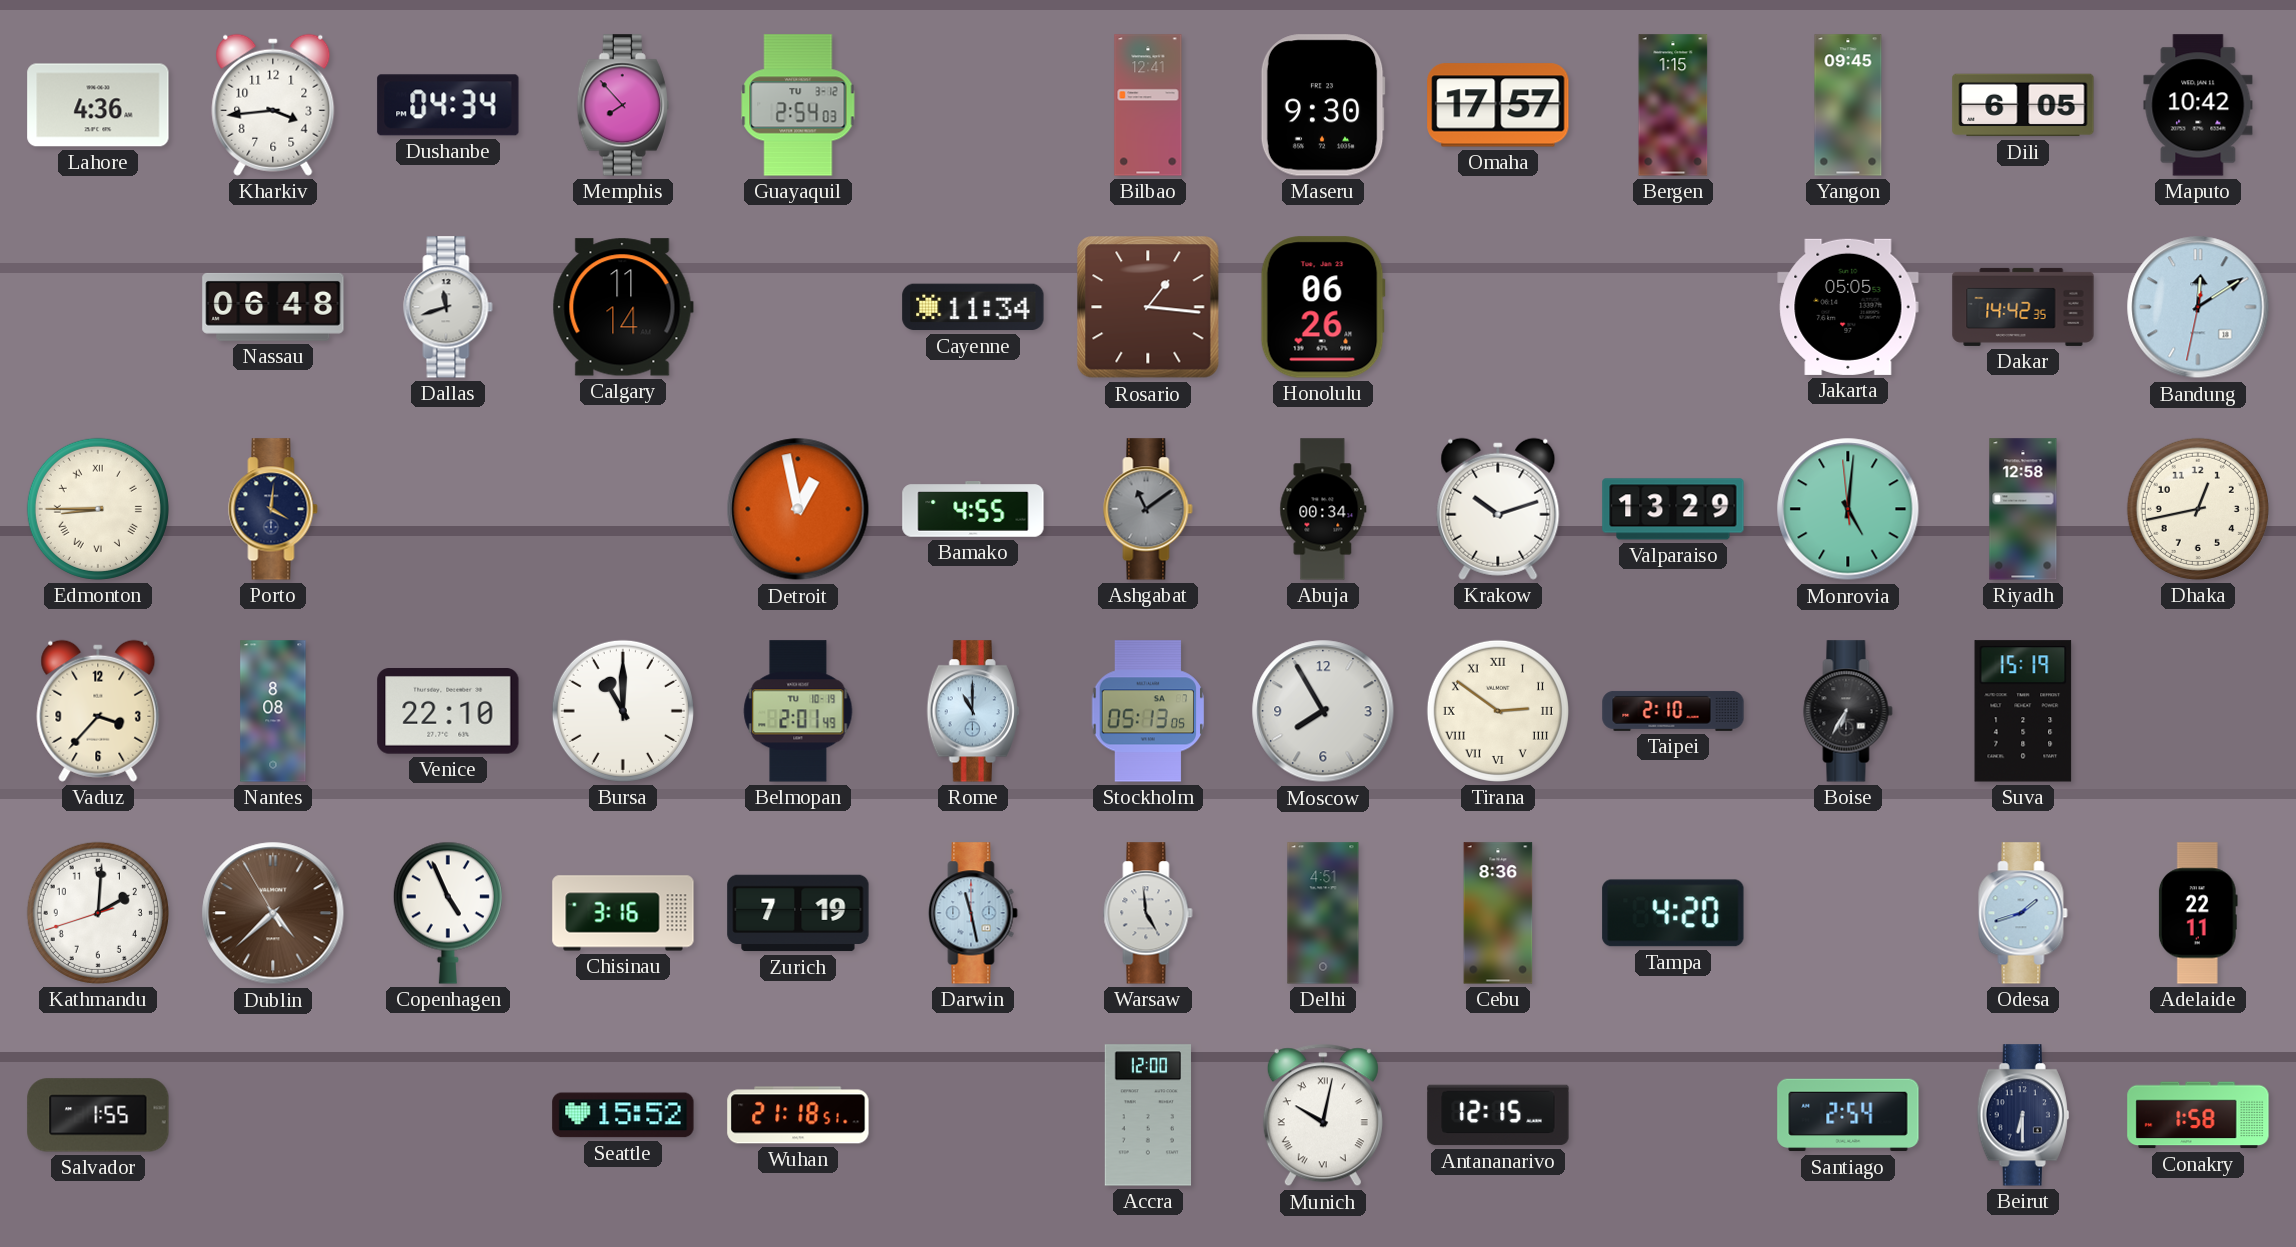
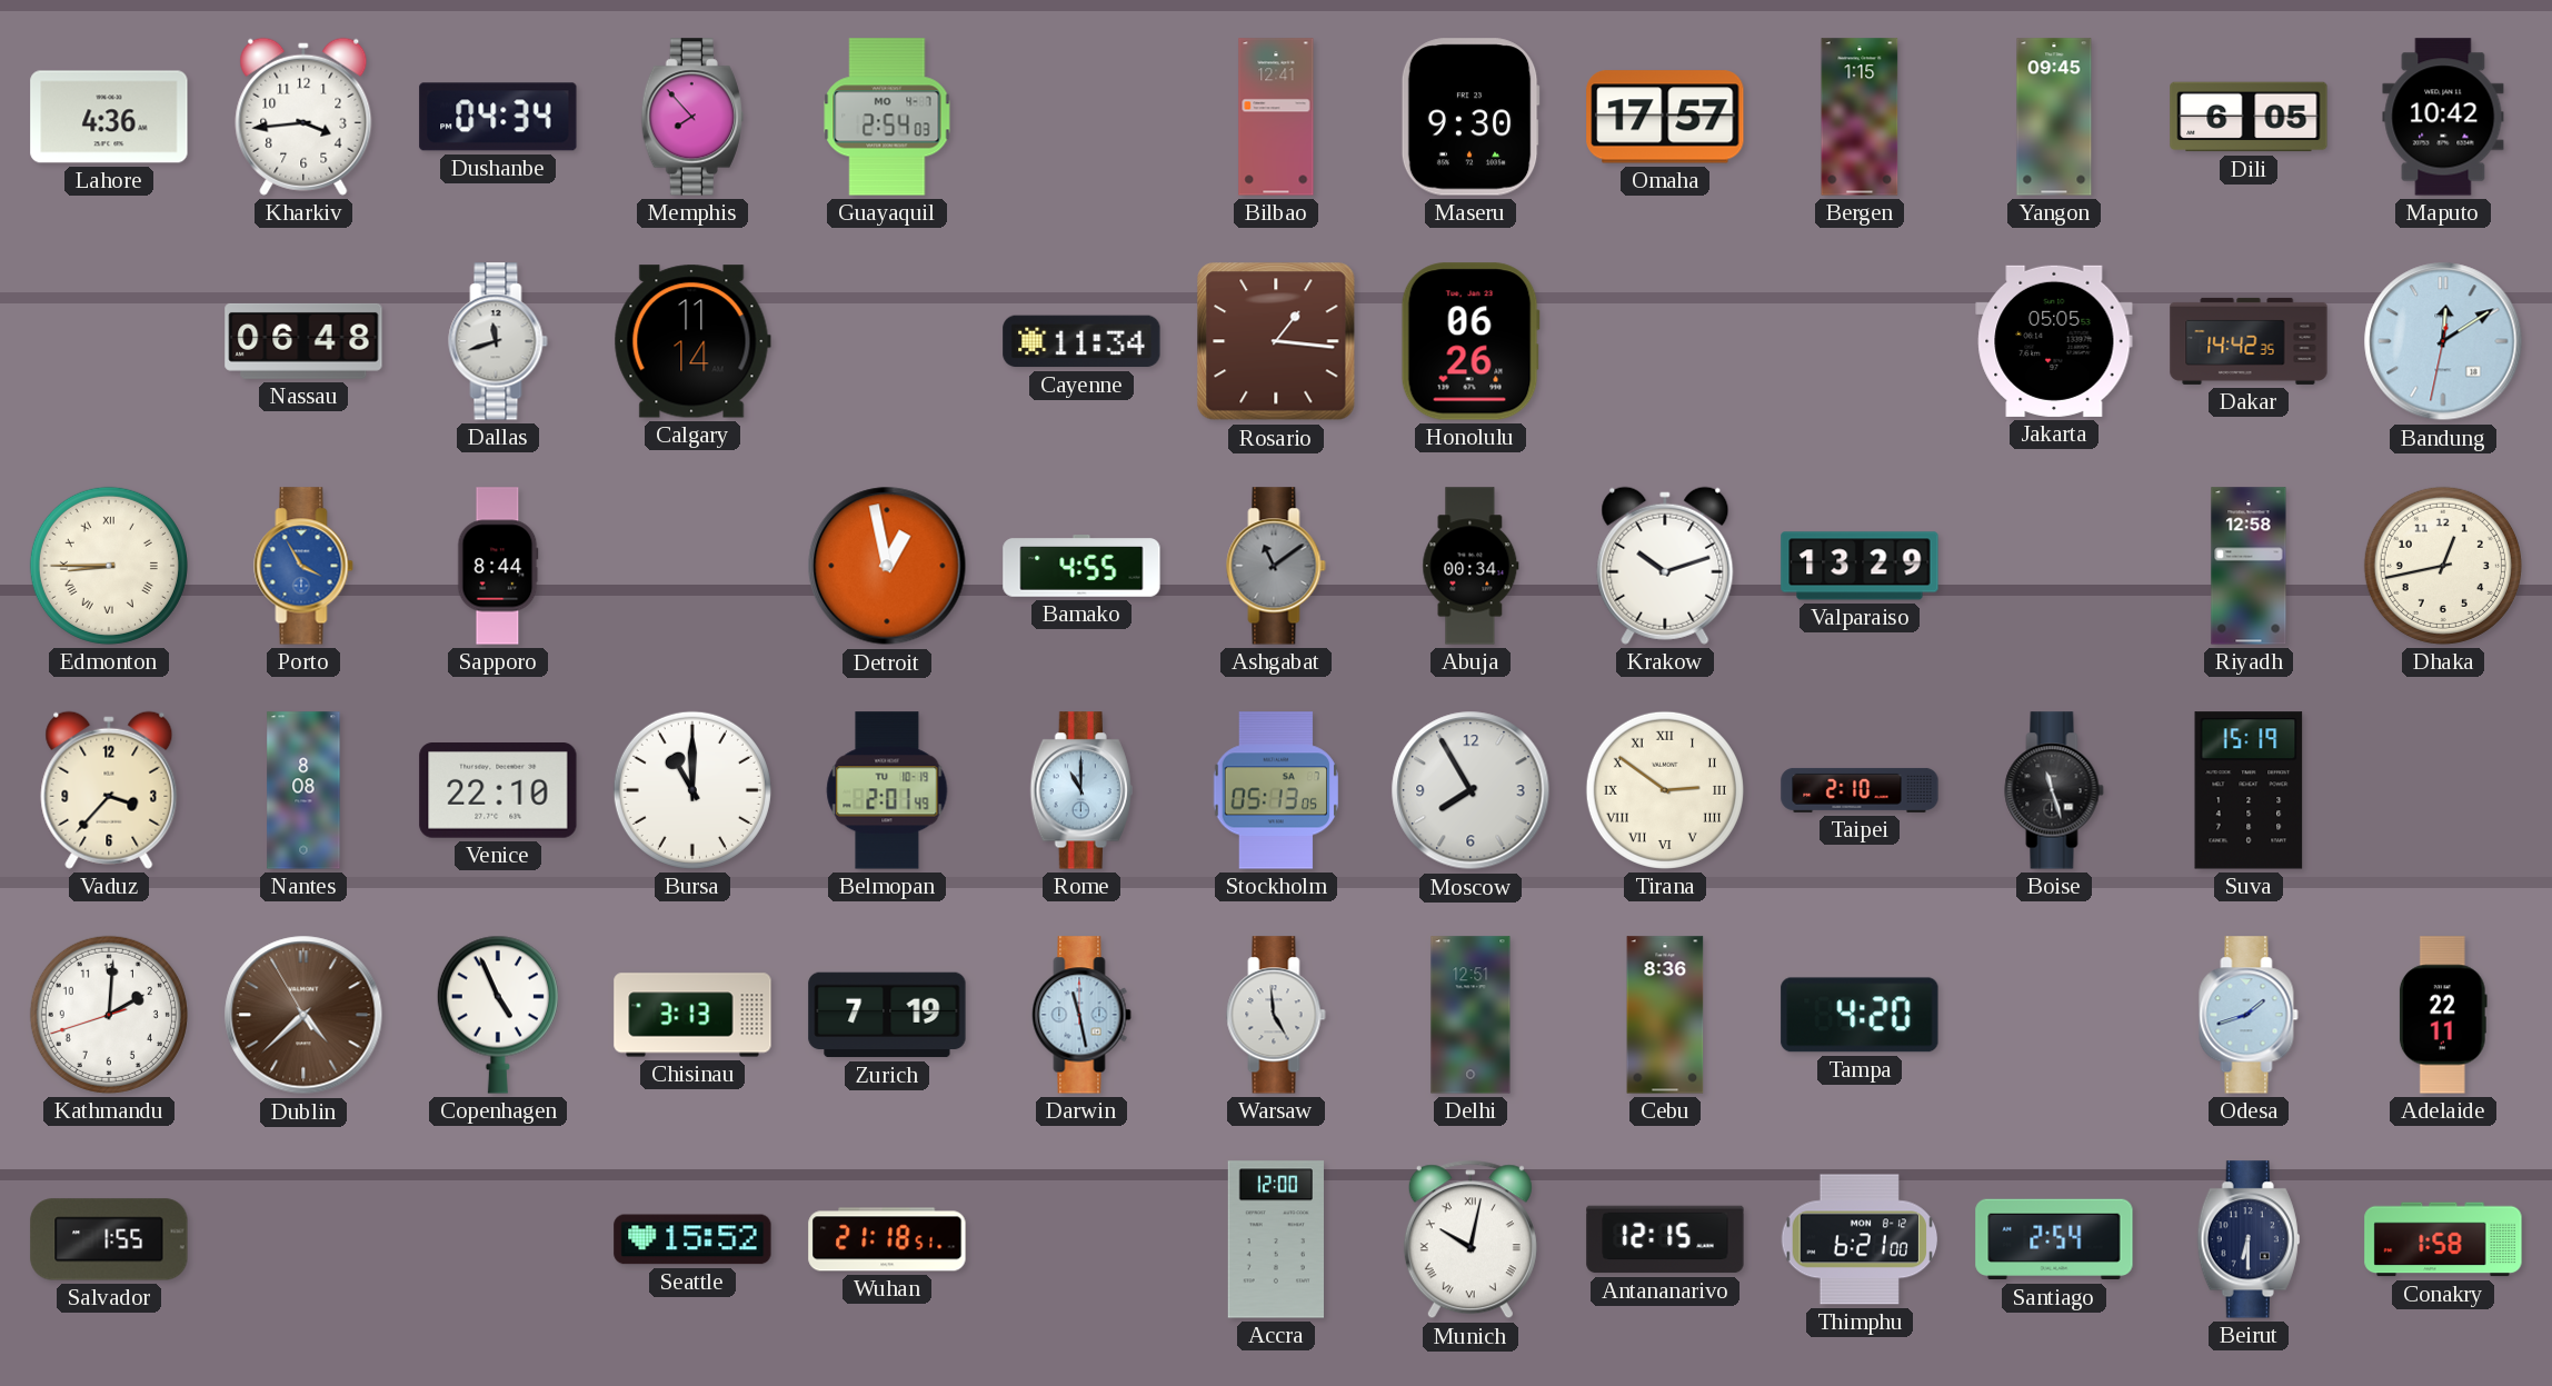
Guayaquil date: TU 3-12 -> MO 4-7
Porto: 4:01 -> 3:55
Porto dial: navy -> blue
Sapporo: none -> 8:44
Monrovia: 5:00 -> none
Boise: 6:35 -> 11:27
Chisinau: 3:16 -> 3:13
Delhi: 4:51 -> 12:51
Thimphu: none -> 6:21
